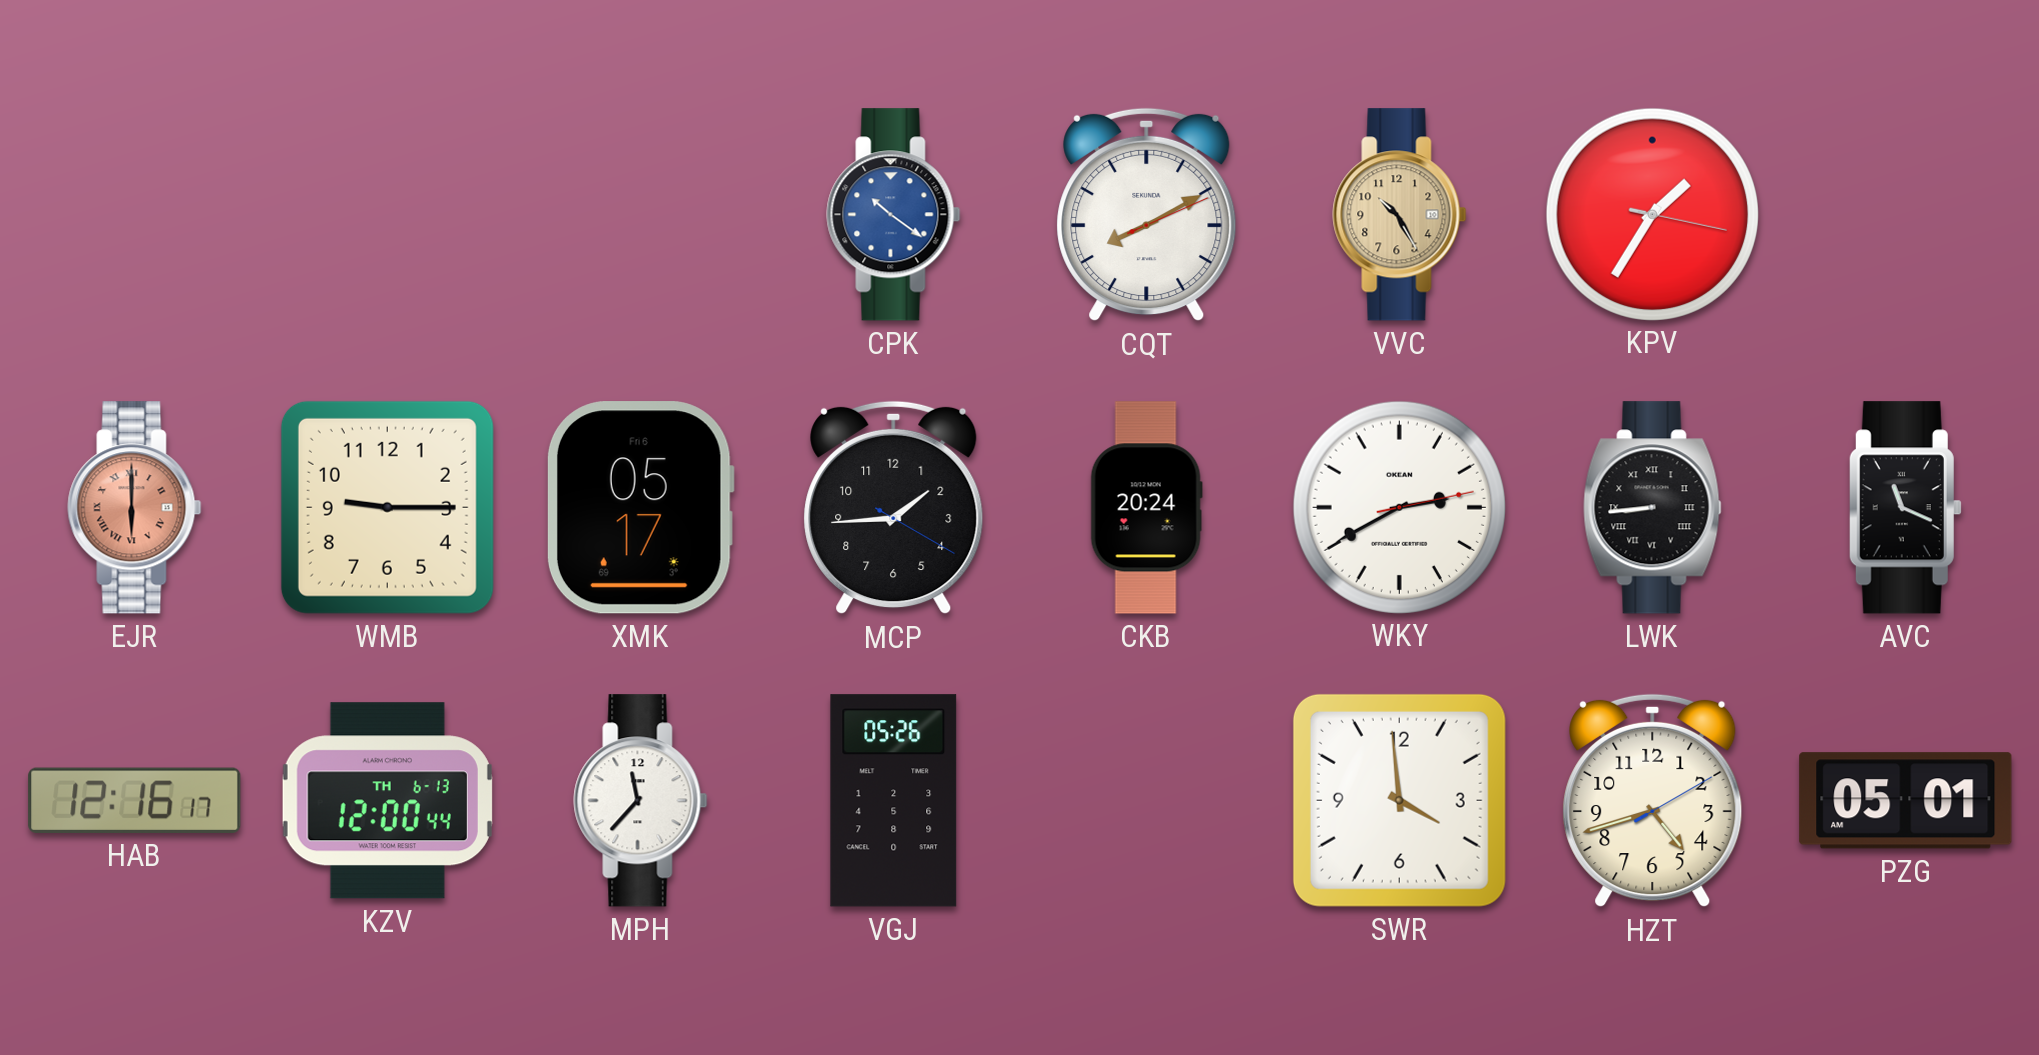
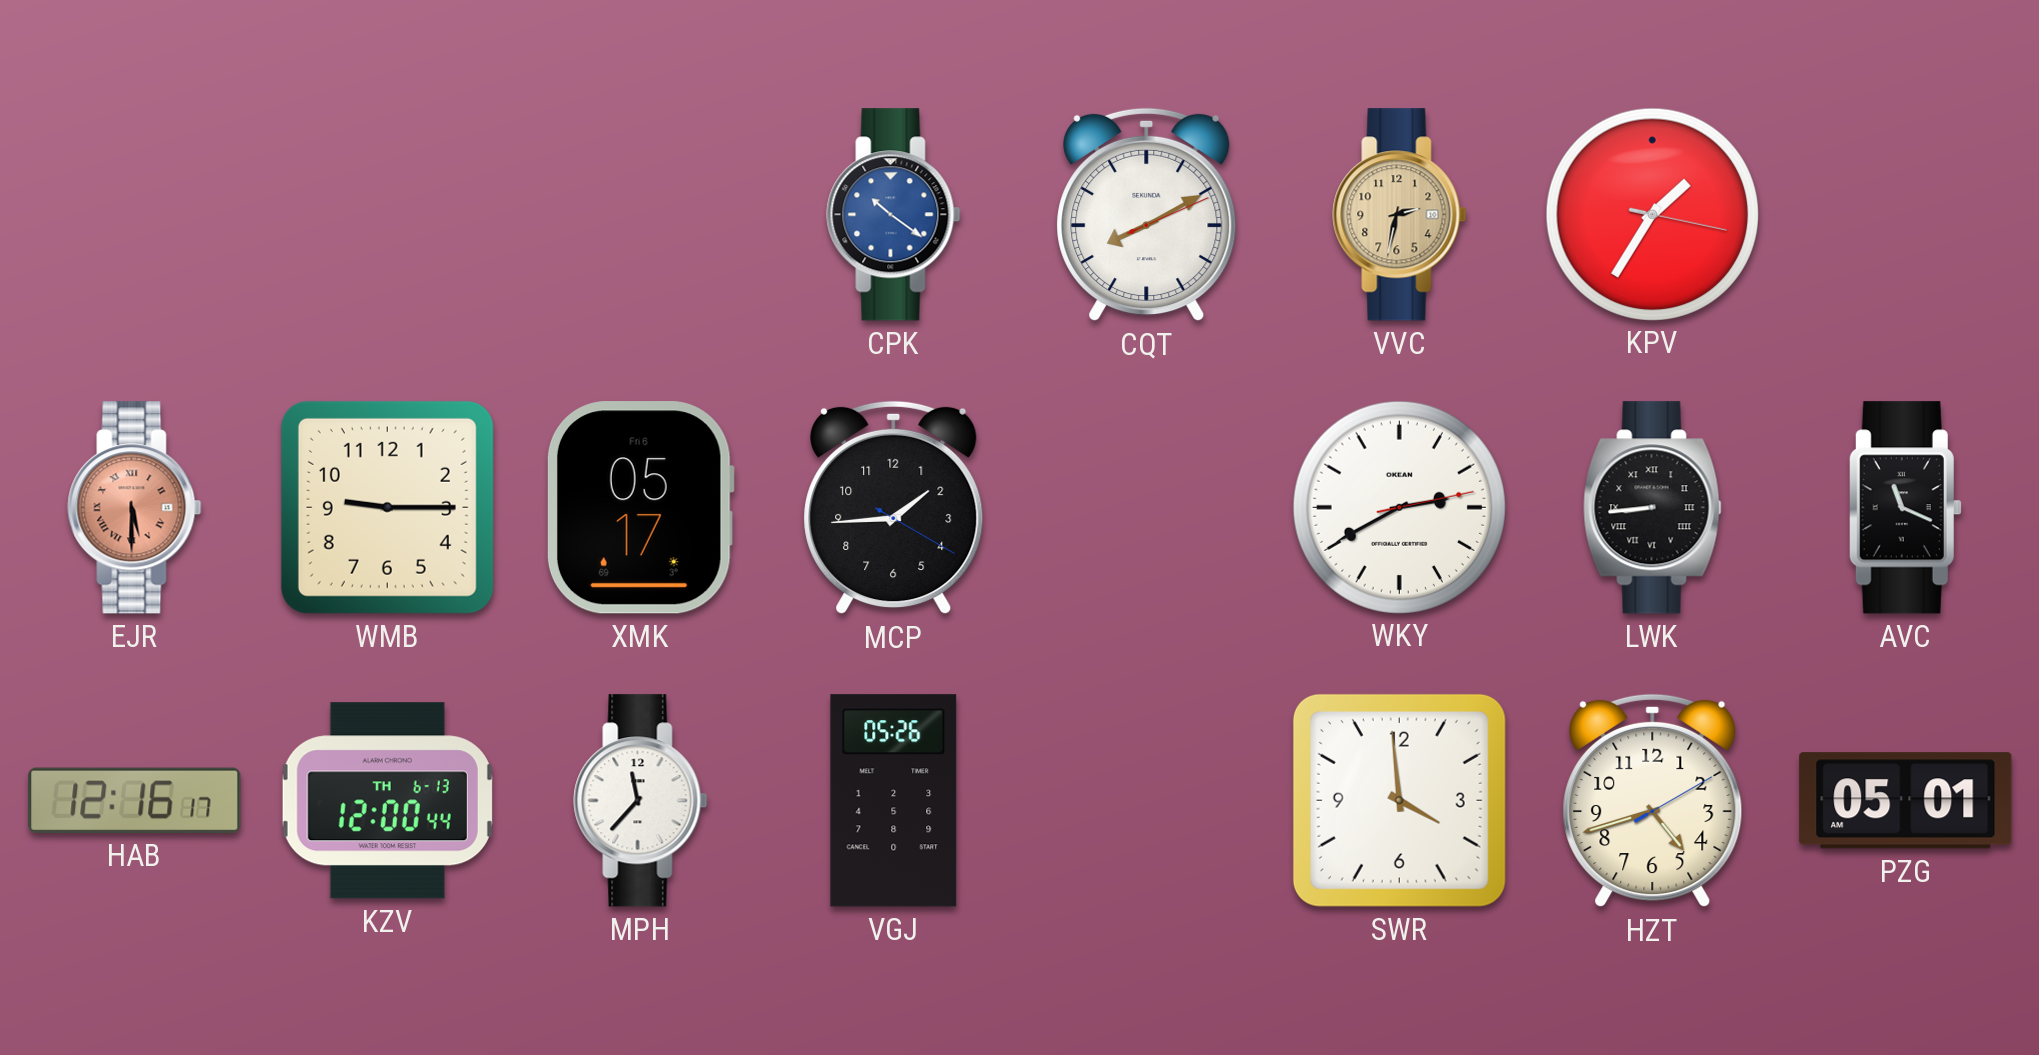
VVC: 10:25 -> 2:32
EJR: 6:00 -> 5:30
CKB: 20:24 -> none
